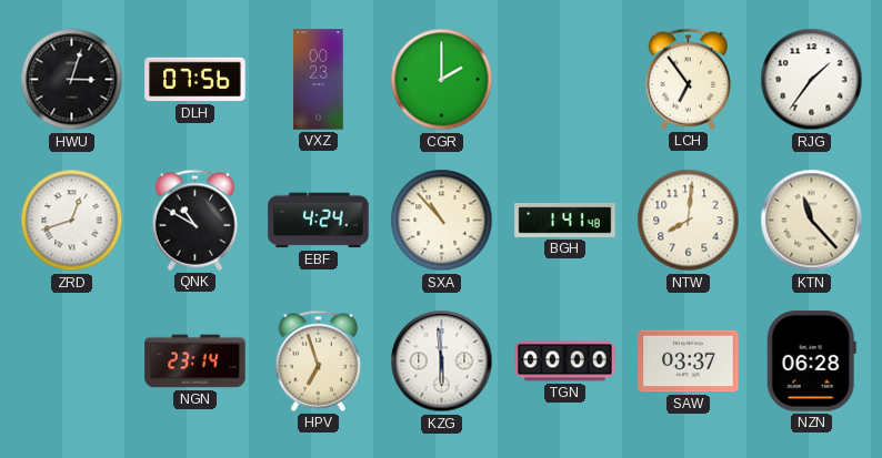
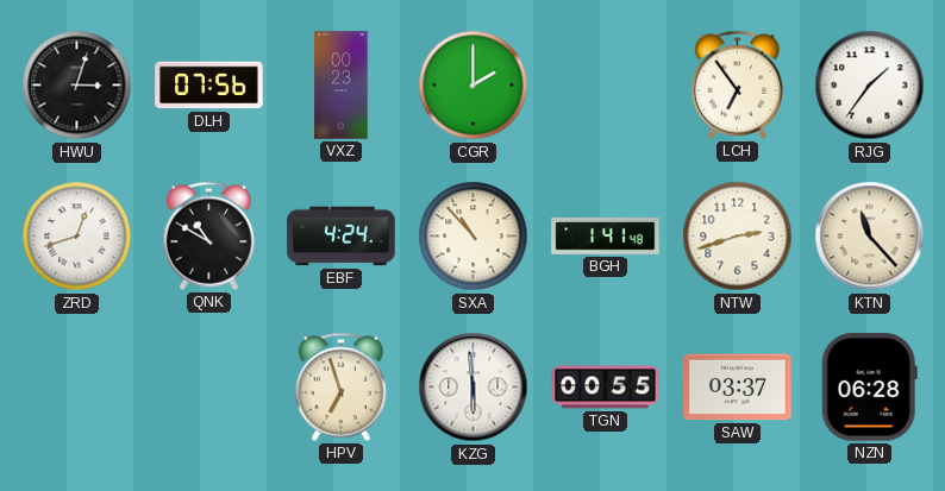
NTW: 8:01 -> 2:42
NGN: 23:14 -> none
TGN: 00:00 -> 00:55
